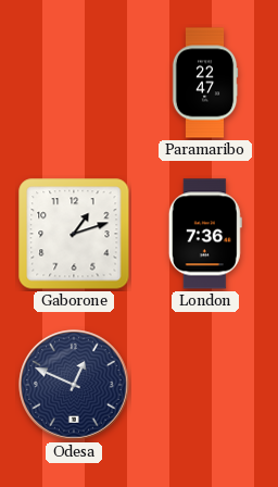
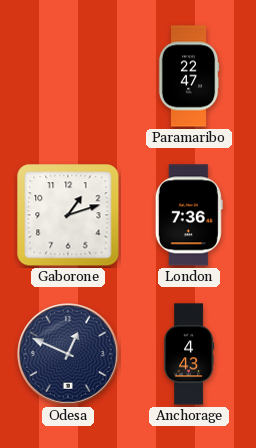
Anchorage: none -> 4:43
